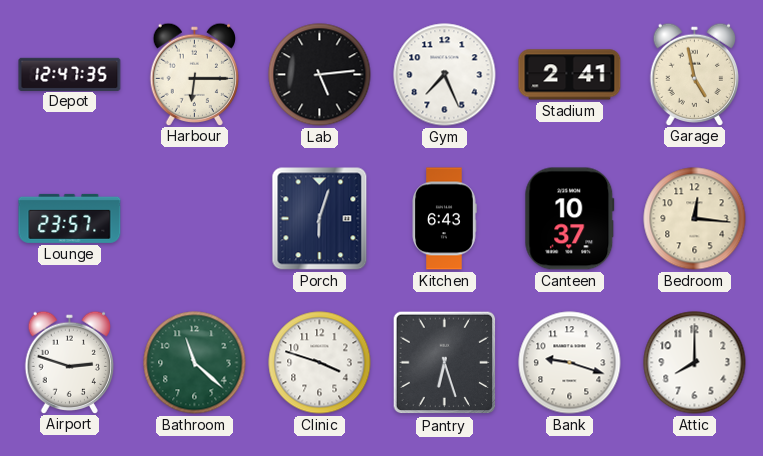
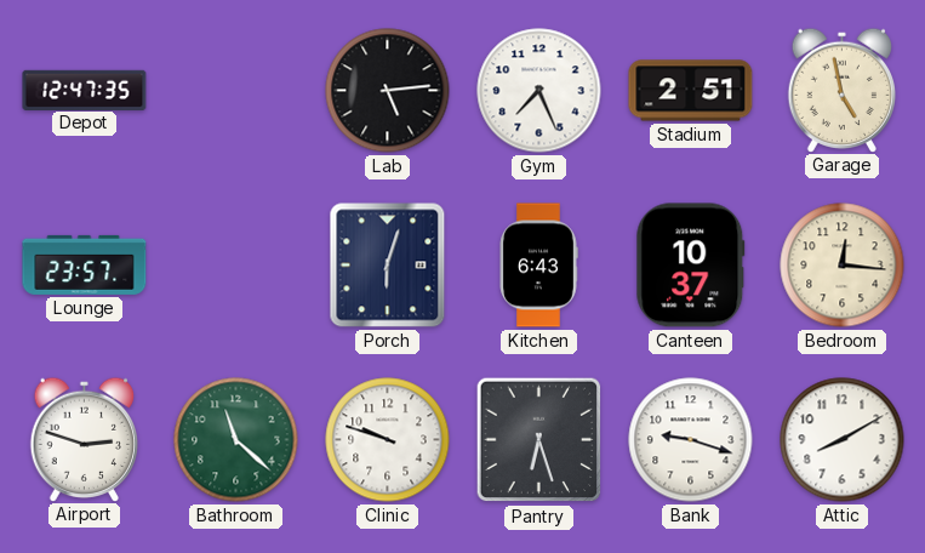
Harbour: 6:15 -> none
Stadium: 2:41 -> 2:51
Clinic: 3:48 -> 9:48
Attic: 8:00 -> 8:10
